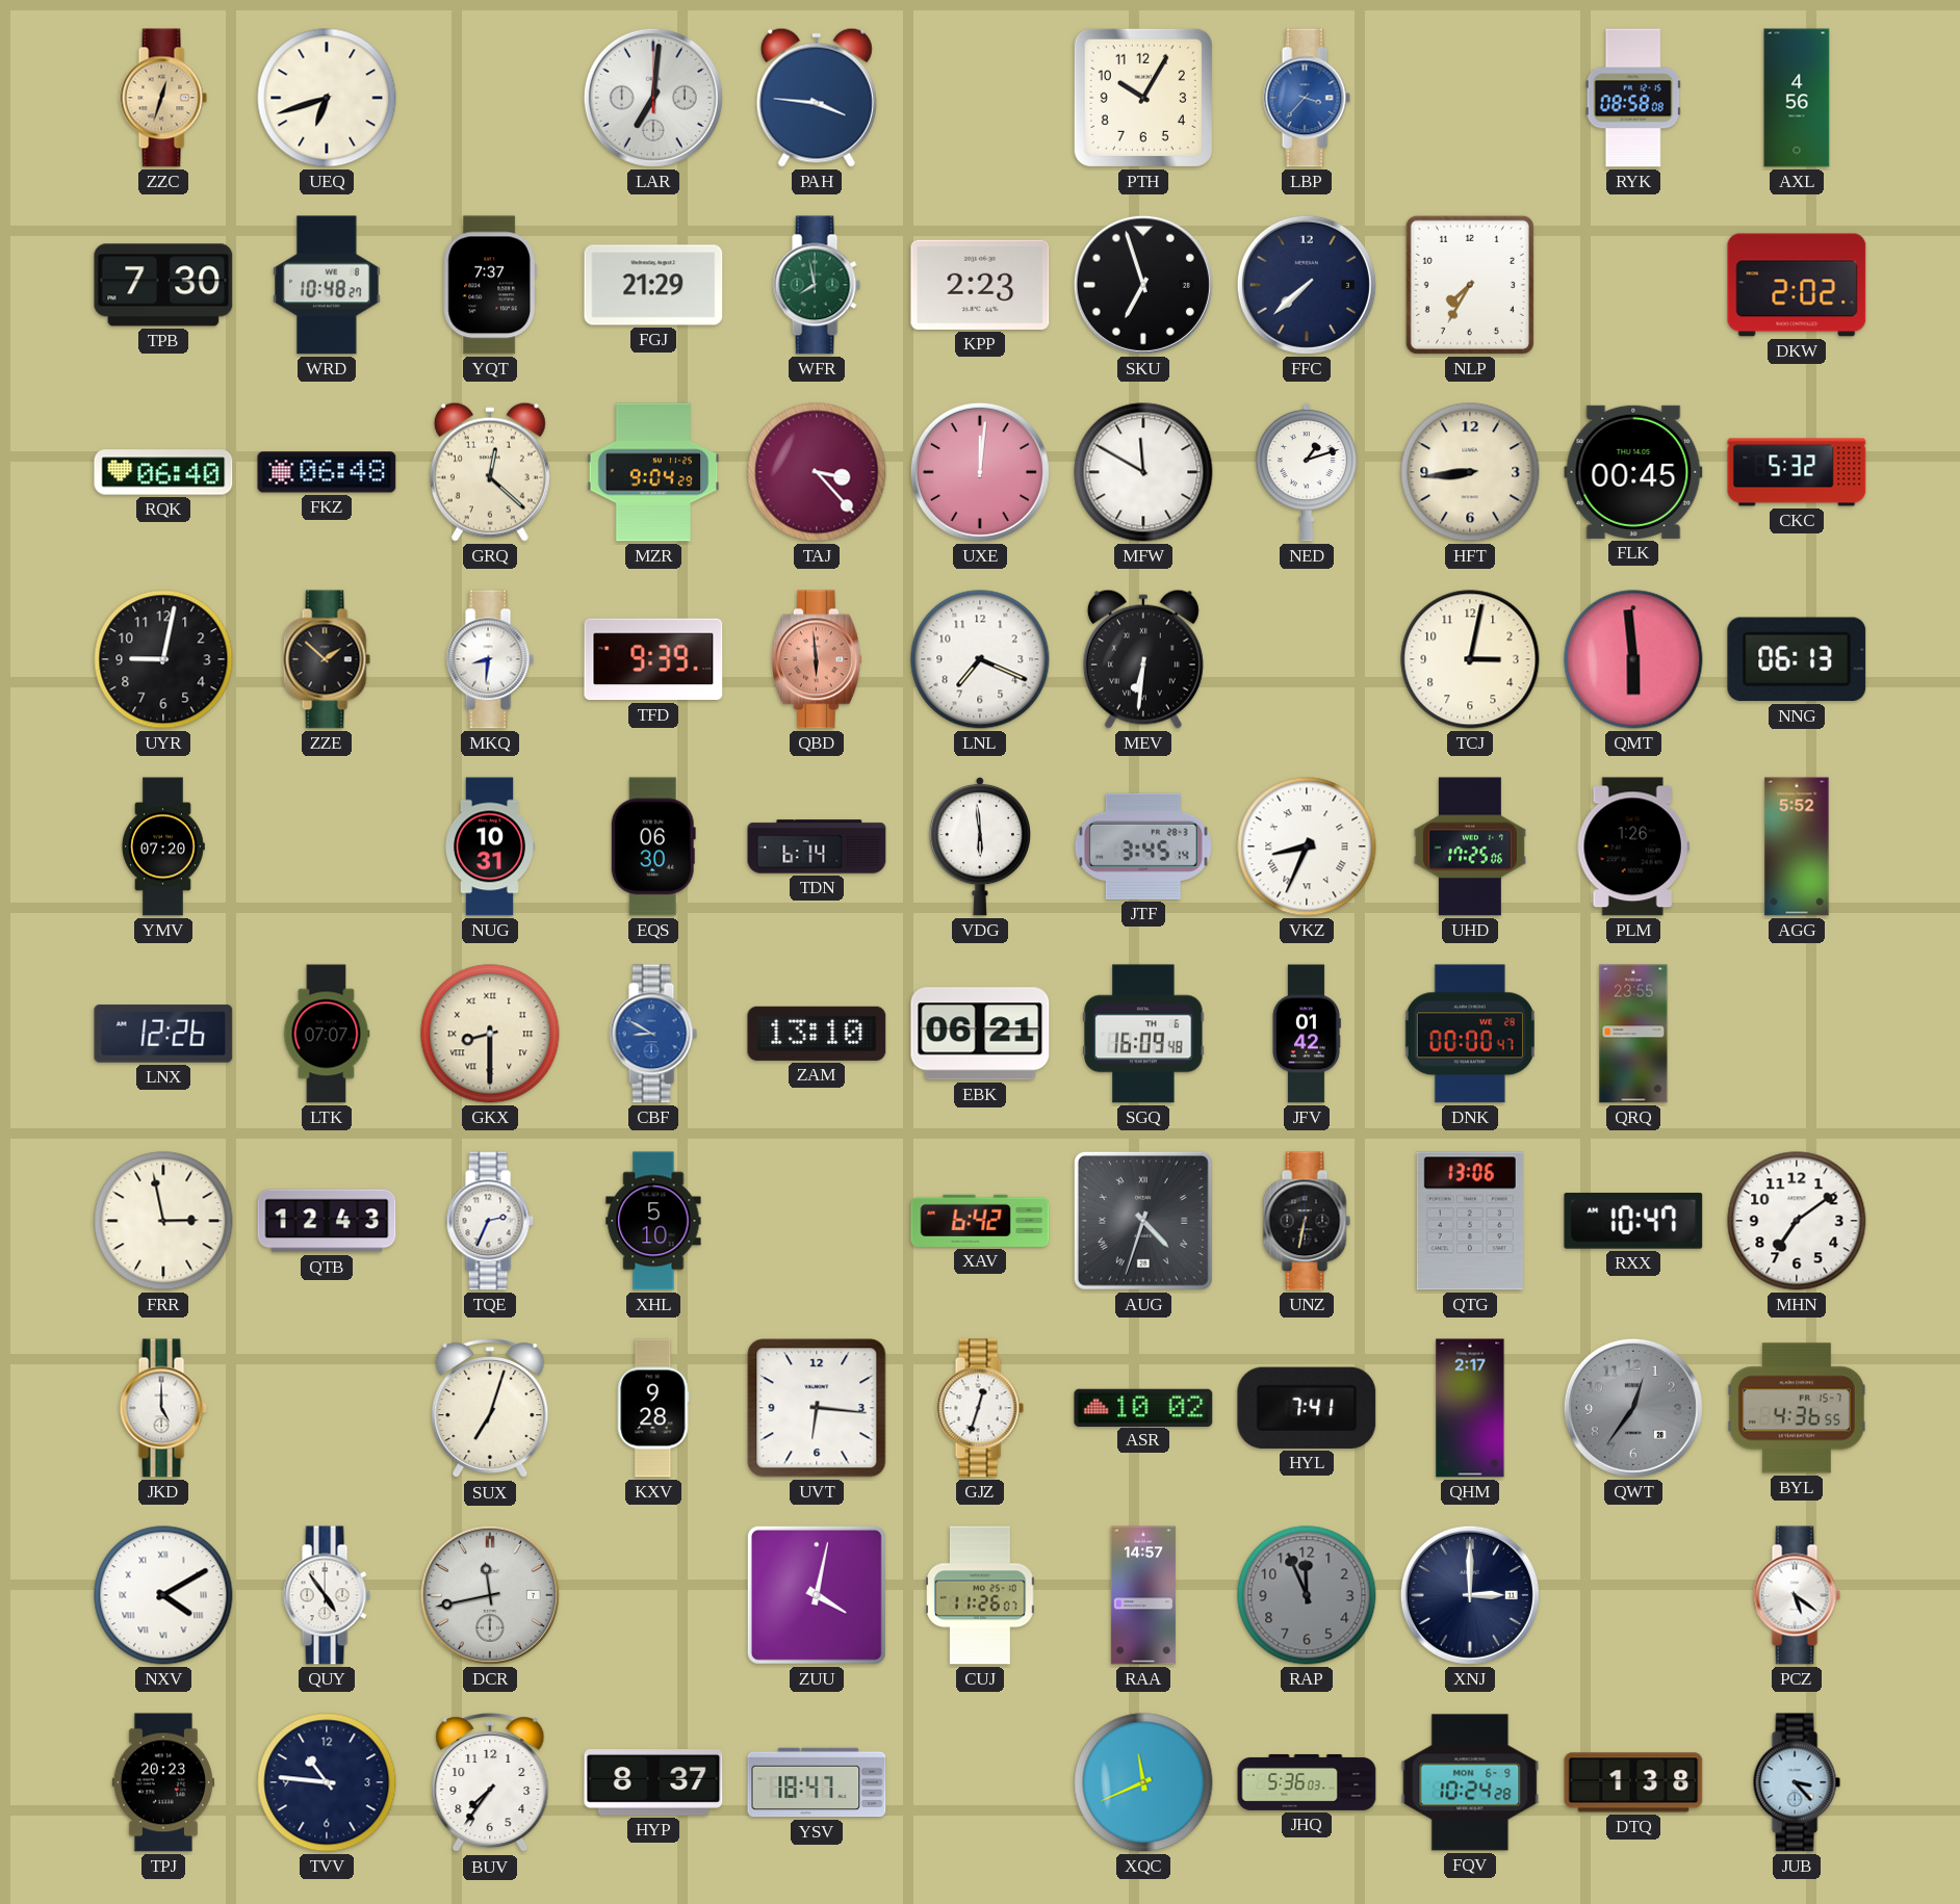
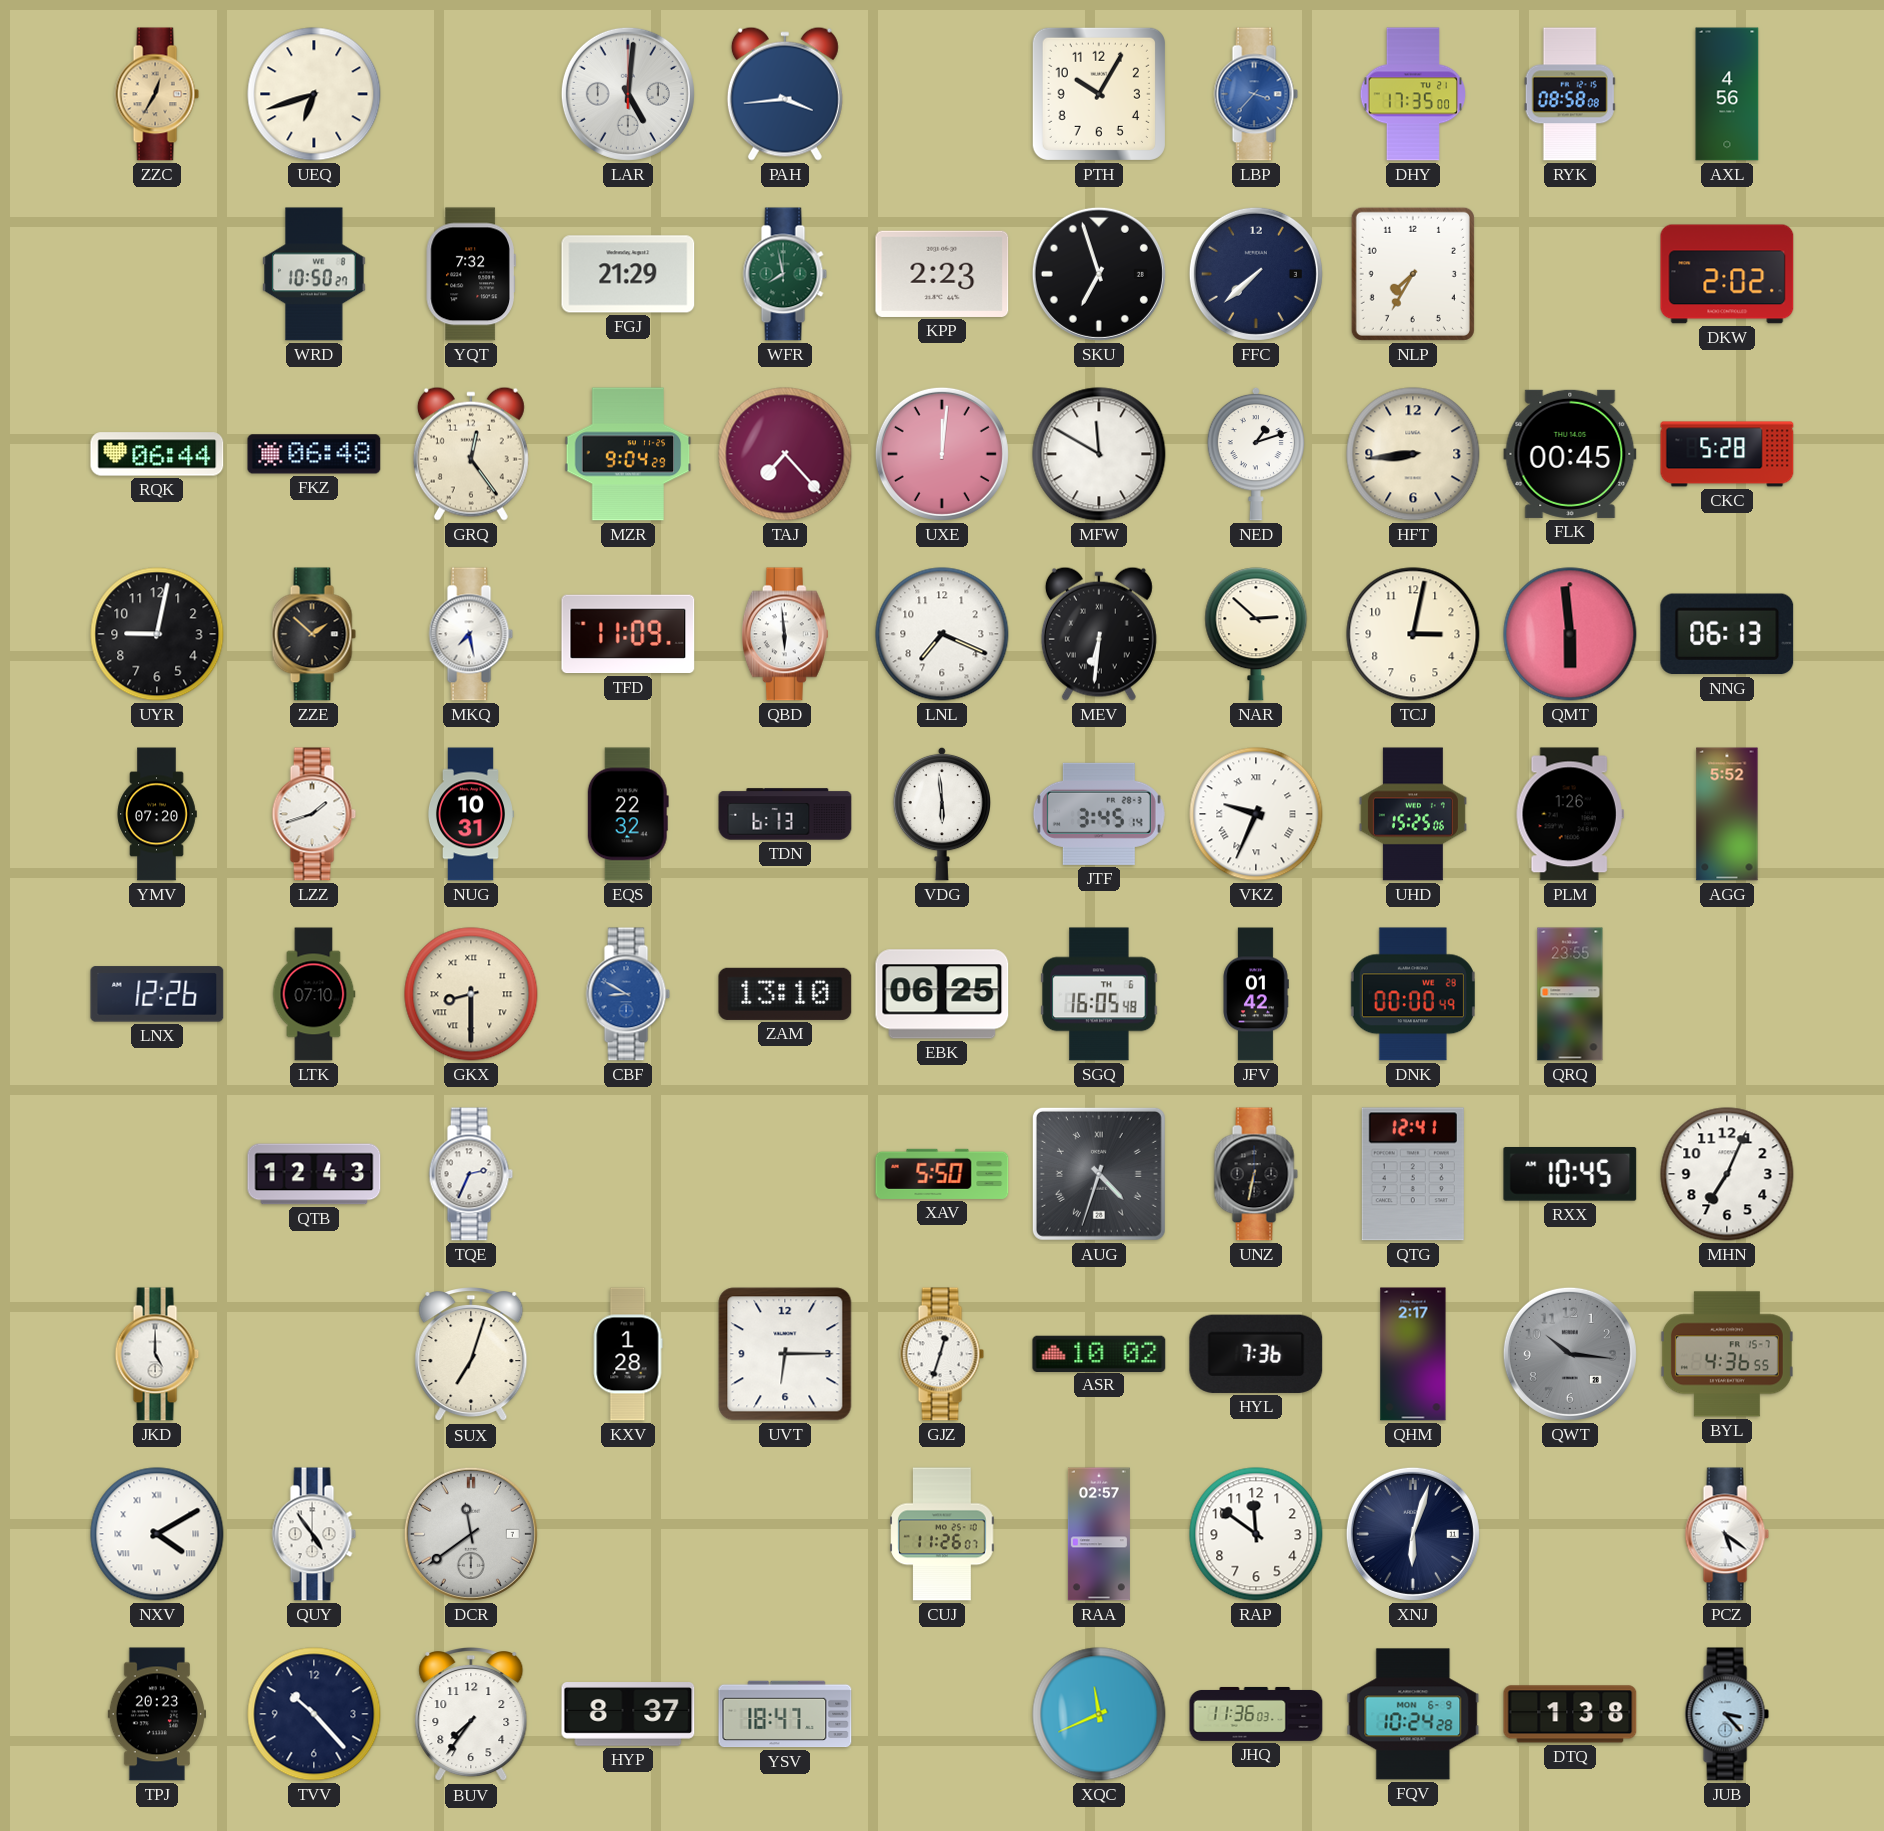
ZZC: 12:33 -> 12:35
LAR: 7:01 -> 5:01
PAH: 3:46 -> 3:44
DHY: none -> 17:35
TPB: 7:30 -> none
WRD: 10:48 -> 10:50
YQT: 7:37 -> 7:32
RQK: 06:40 -> 06:44
GRQ: 12:22 -> 12:24
TAJ: 3:23 -> 7:23
CKC: 5:32 -> 5:28
MKQ: 8:31 -> 7:28
TFD: 9:39 -> 11:09
QBD dial: salmon -> white
NAR: none -> 2:52
LZZ: none -> 1:42
EQS: 06:30 -> 22:32
TDN: 6:14 -> 6:13
VKZ: 8:34 -> 9:34
UHD: 17:25 -> 15:25
LTK: 07:07 -> 07:10
EBK: 06:21 -> 06:25
SGQ: 16:09 -> 16:05
DNK: 00:00:47 -> 00:00:49
FRR: 2:58 -> none
XHL: 5:10 -> none
XAV: 6:42 -> 5:50
QTG: 13:06 -> 12:41
RXX: 10:47 -> 10:45
MHN: 7:09 -> 7:04
KXV: 9:28 -> 1:28
UVT: 6:16 -> 6:15
HYL: 7:41 -> 7:36
QWT: 12:36 -> 10:16
DCR: 11:43 -> 11:39
ZUU: 4:02 -> none
RAA: 14:57 -> 02:57
RAP: 11:56 -> 11:51
RAP dial: grey -> white
XNJ: 3:00 -> 6:03
TVV: 10:46 -> 10:23
JHQ: 5:36 -> 11:36
